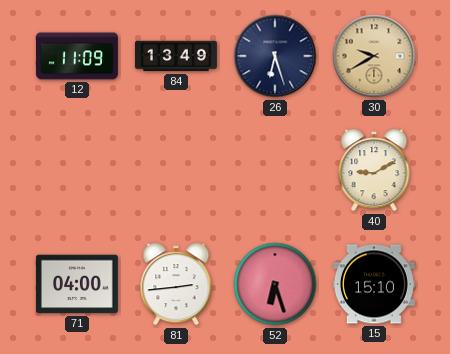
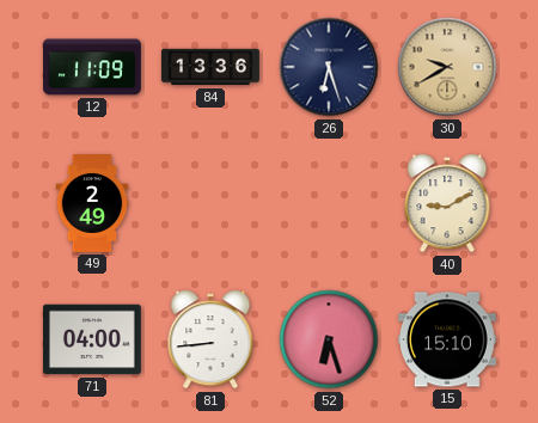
84: 13:49 -> 13:36
49: none -> 2:49
81: 2:44 -> 8:44
